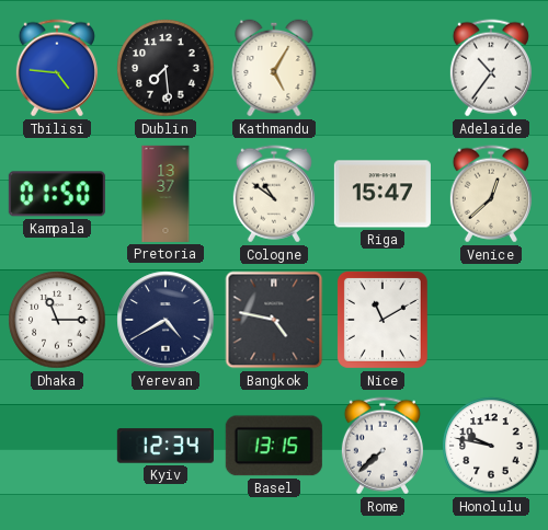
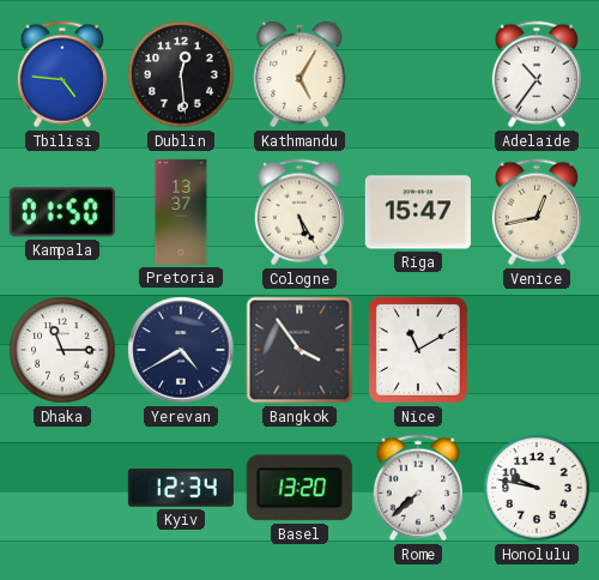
Dublin: 7:29 -> 12:29
Cologne: 10:51 -> 5:25
Venice: 12:38 -> 12:43
Bangkok: 4:47 -> 3:54
Basel: 13:15 -> 13:20
